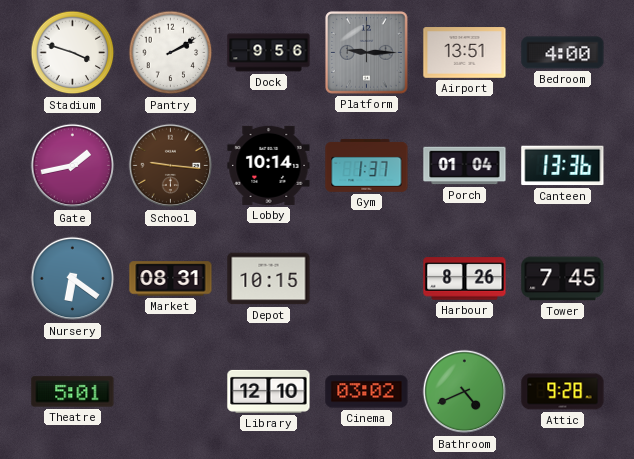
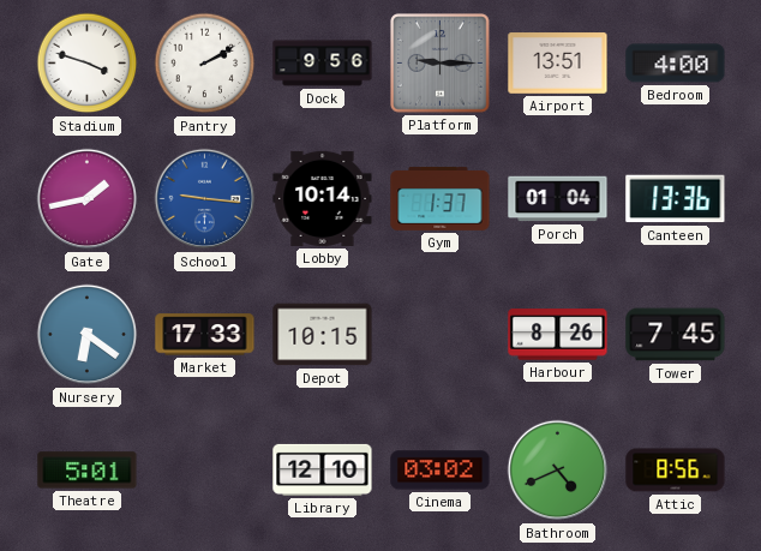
School dial: brown -> blue
Market: 08:31 -> 17:33
Attic: 9:28 -> 8:56
